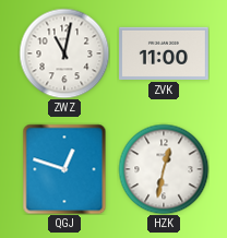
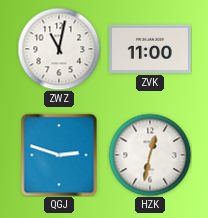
QGJ: 12:48 -> 2:48
